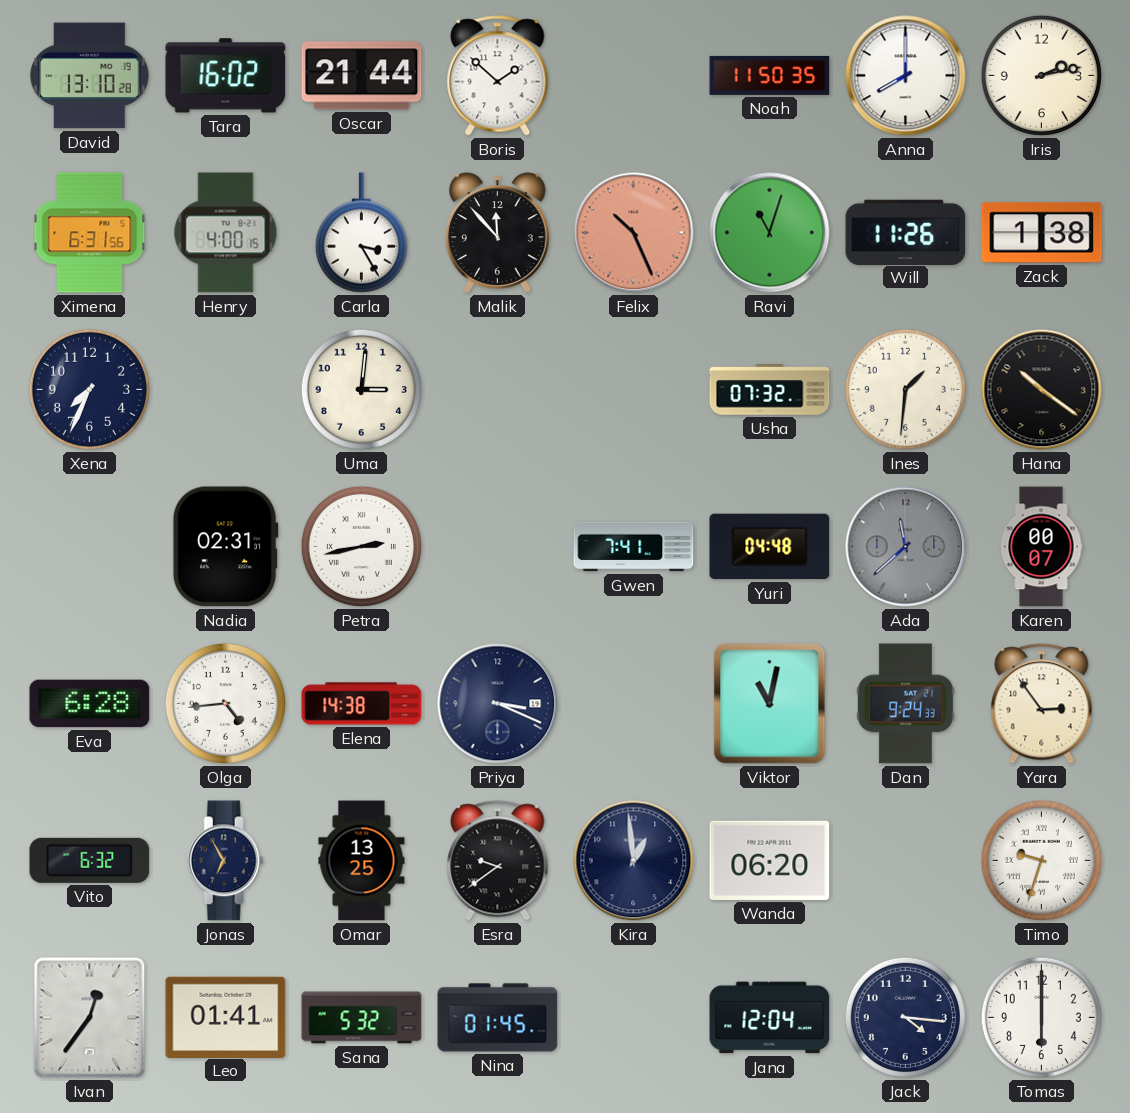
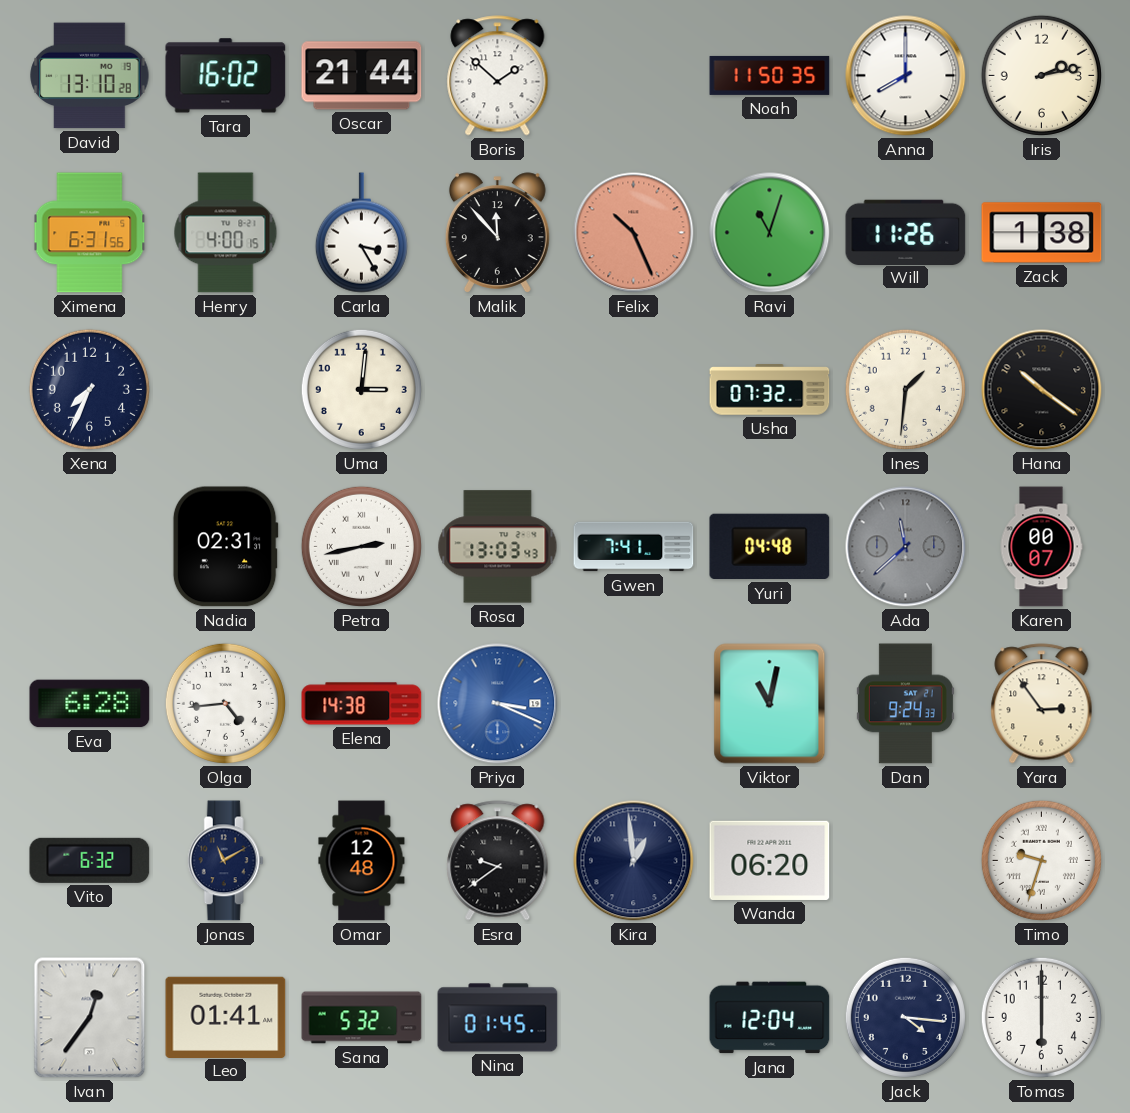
Rosa: none -> 13:03
Priya dial: navy -> blue
Jonas: 6:55 -> 11:10
Omar: 13:25 -> 12:48
